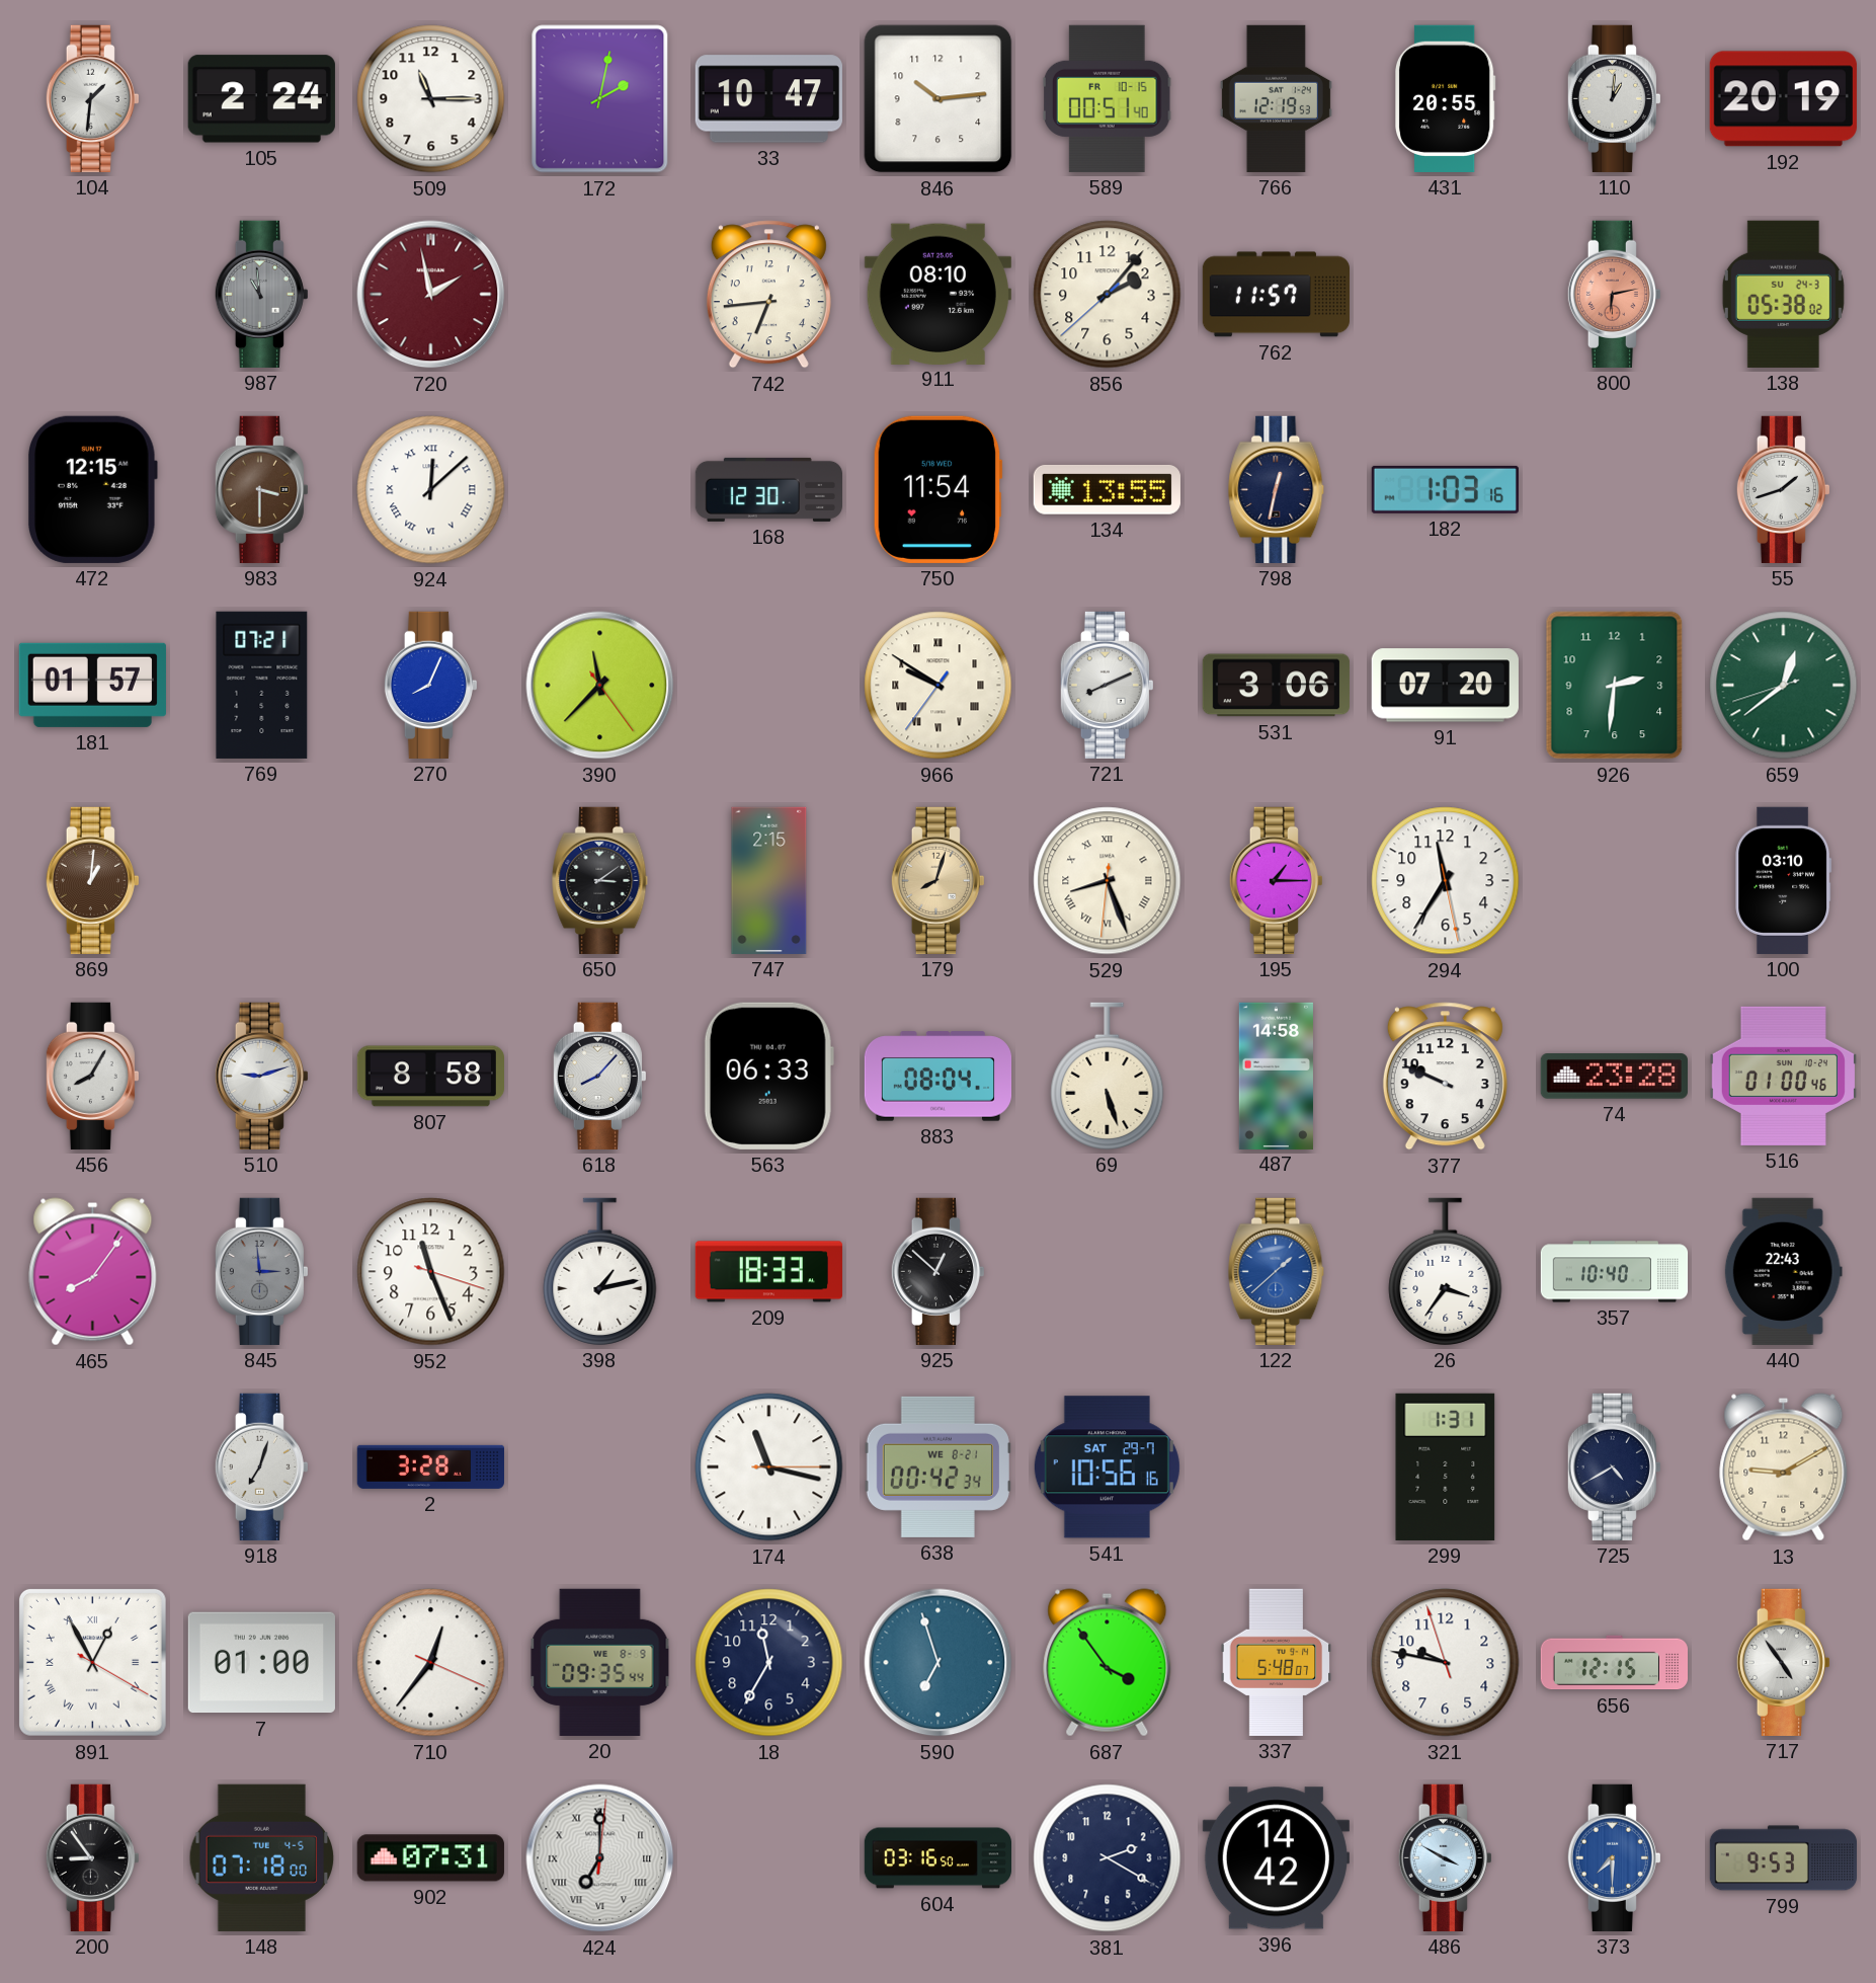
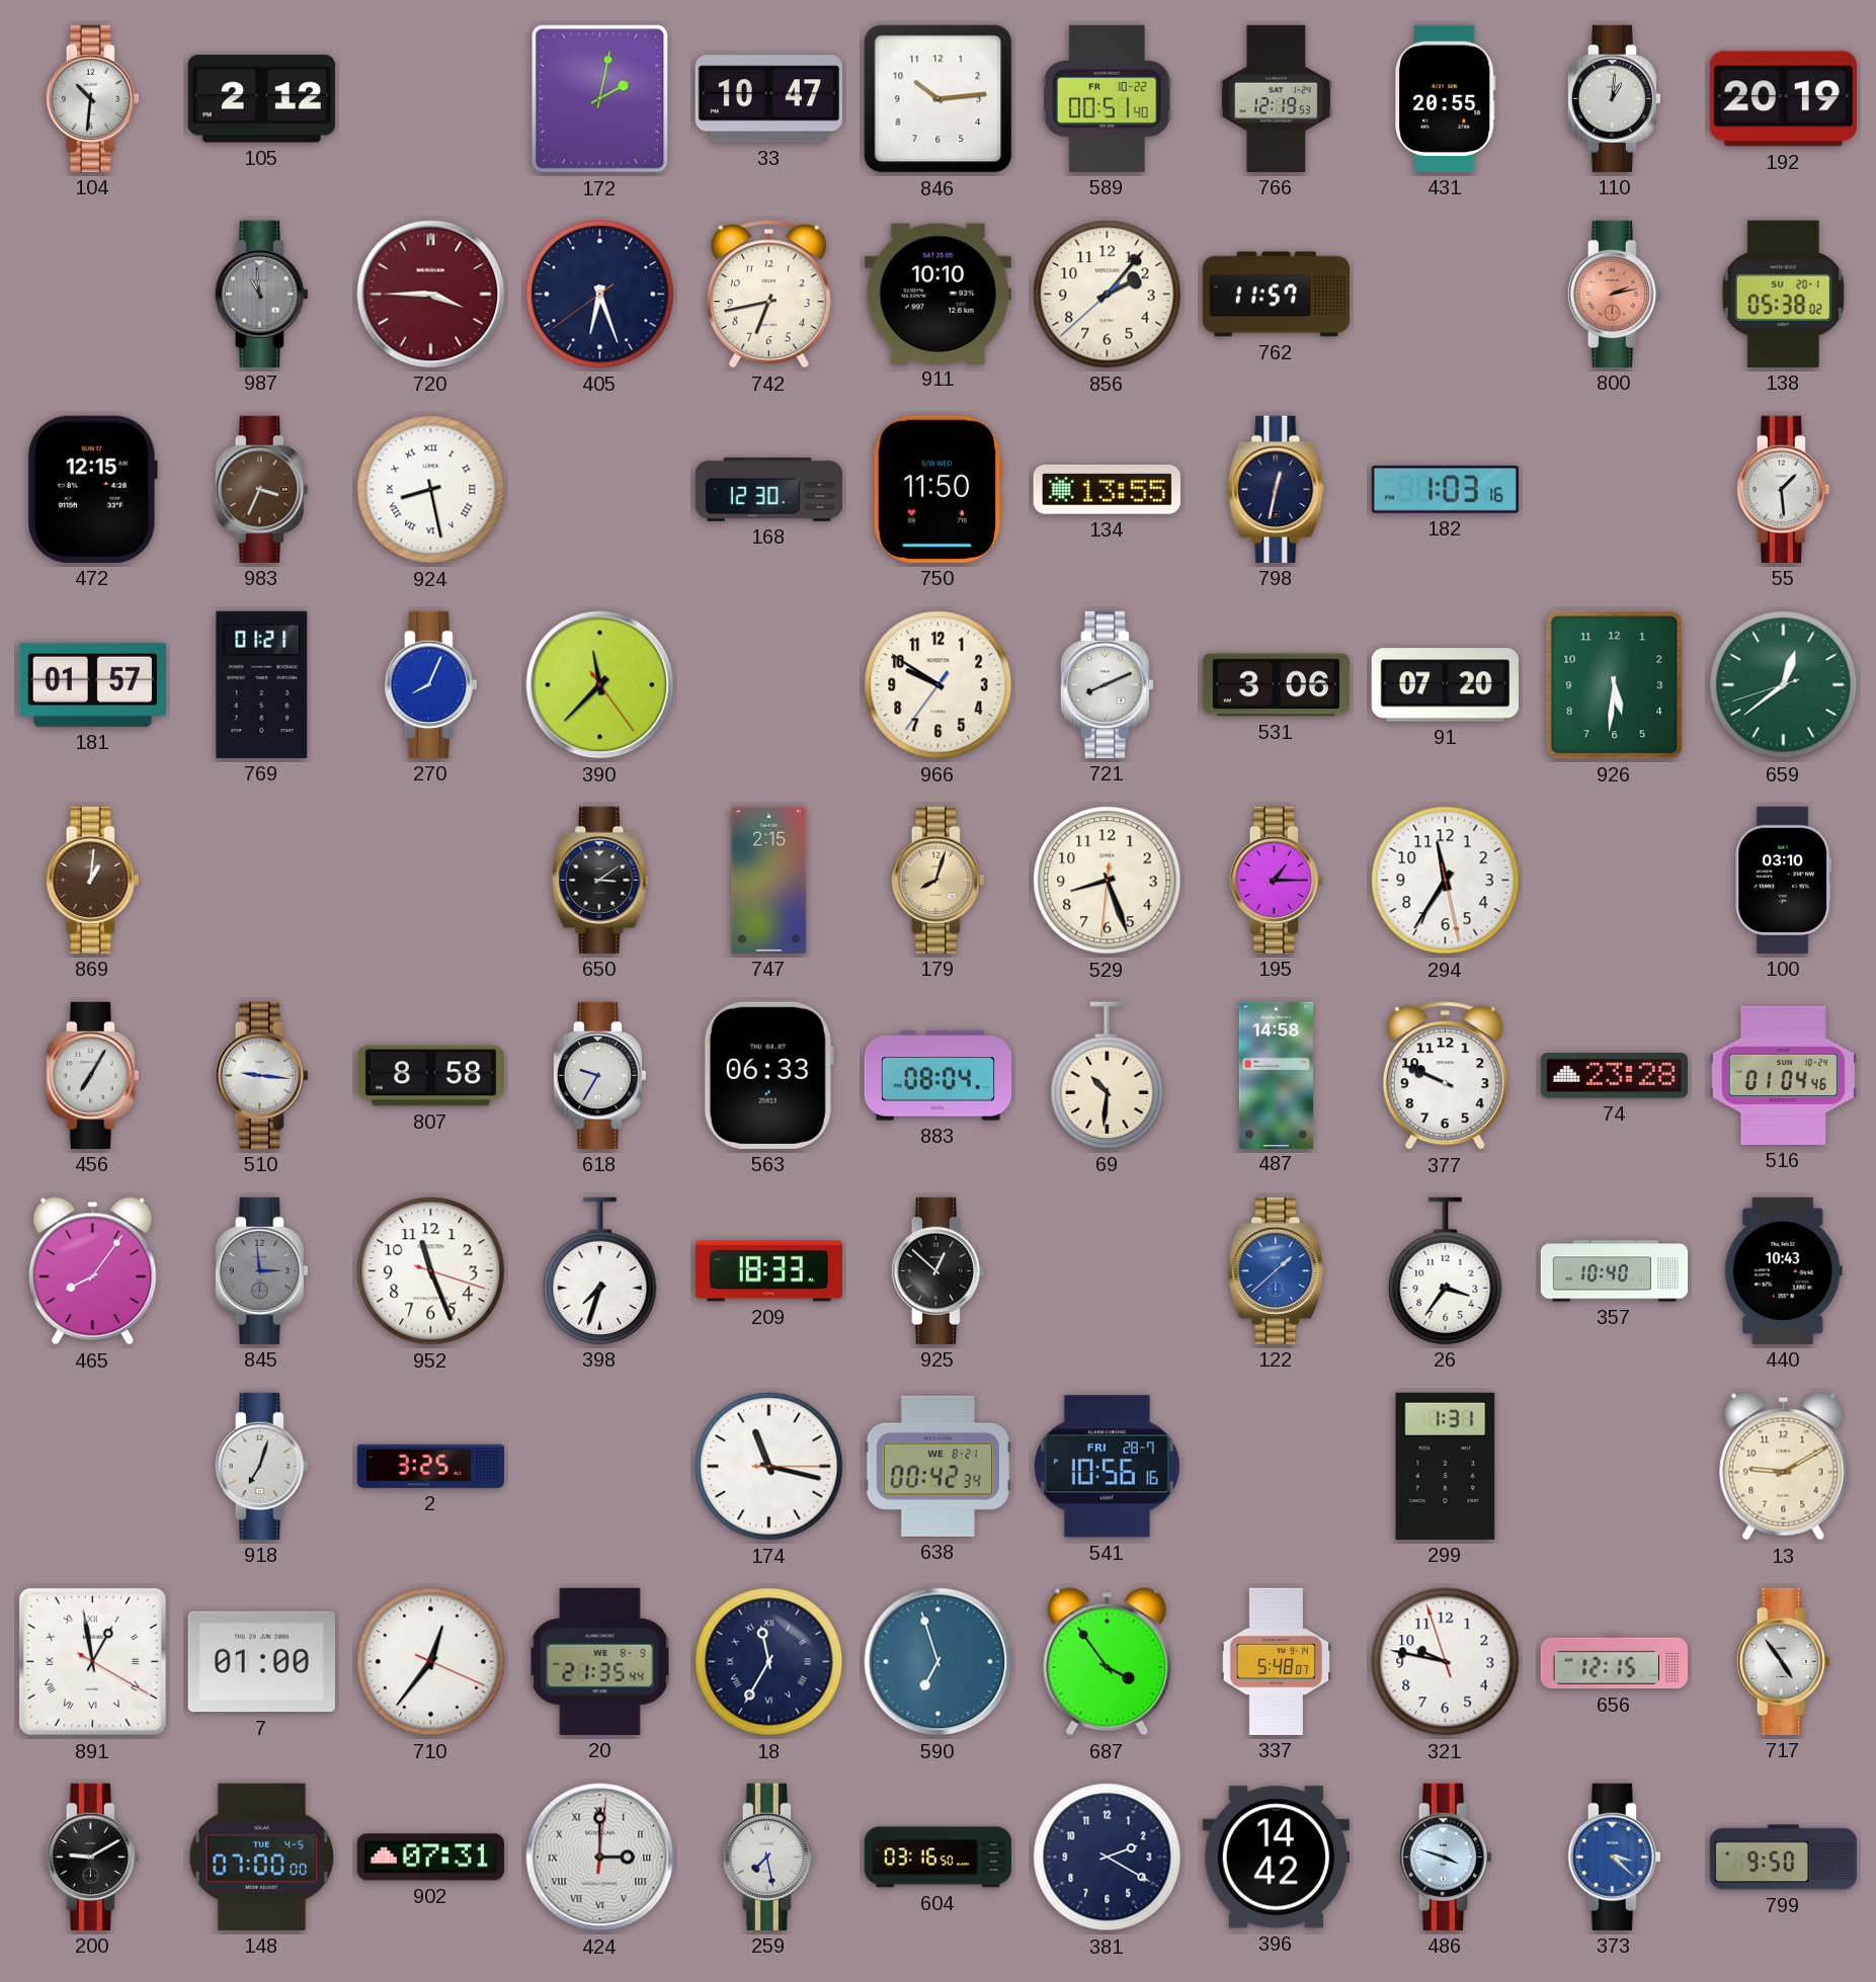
104: 1:31 -> 10:31
105: 2:24 -> 2:12
509: 11:15 -> none
589 date: FR 10-15 -> FR 10-22
720: 1:58 -> 3:45
405: none -> 6:26
742: 6:44 -> 6:43
911: 08:10 -> 10:10
800: 6:13 -> 2:13
138 date: SU 24-3 -> SU 20-1
983: 3:30 -> 3:34
924: 12:08 -> 8:28
750: 11:54 -> 11:50
55: 1:42 -> 1:29
769: 07:21 -> 01:21
966 numerals: Roman -> Arabic
926: 2:31 -> 5:31
529 numerals: Roman -> Arabic
456: 8:05 -> 7:05
510: 9:12 -> 9:16
618: 8:07 -> 9:35
69: 5:27 -> 10:31
516: 01:00 -> 01:04
398: 1:13 -> 7:33
440: 22:43 -> 10:43
2: 3:28 -> 3:25
541 date: SAT 29-7 -> FRI 28-7
725: 4:40 -> none
891: 12:55 -> 12:58
20: 09:35 -> 21:35
18 numerals: Arabic -> Roman
200: 8:54 -> 9:10
148: 07:18 -> 07:00
424: 7:00 -> 3:00
259: none -> 7:28
486: 3:50 -> 3:48
373: 7:30 -> 3:22
799: 9:53 -> 9:50
